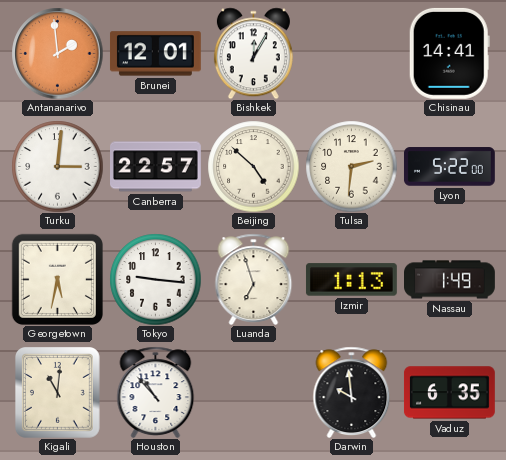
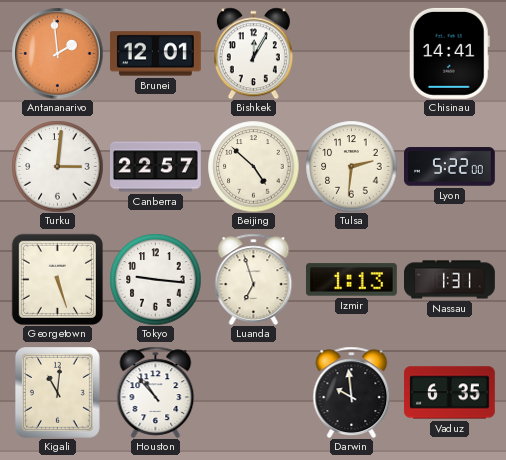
Georgetown: 5:32 -> 5:27
Nassau: 1:49 -> 1:31
